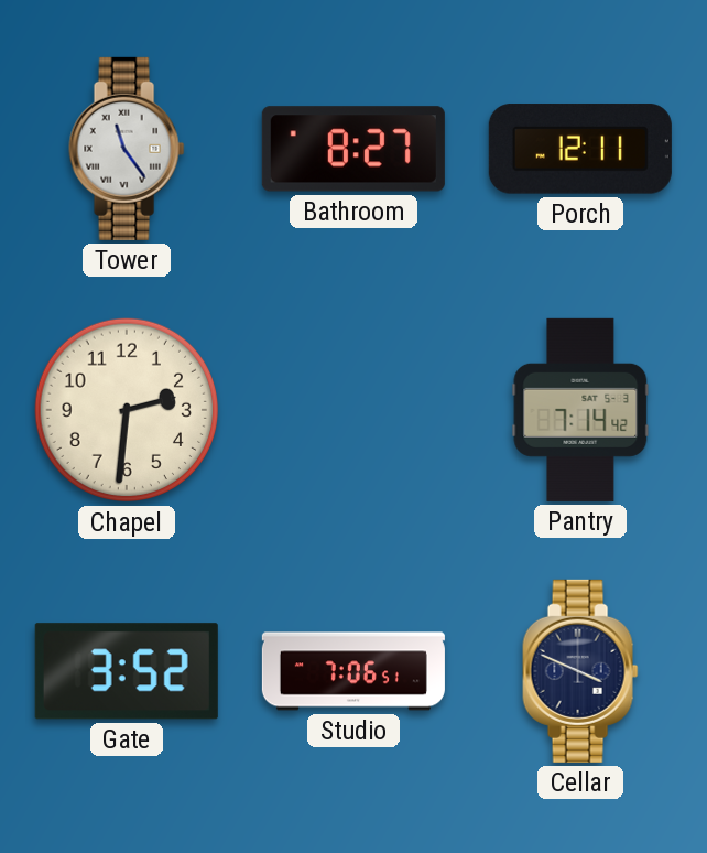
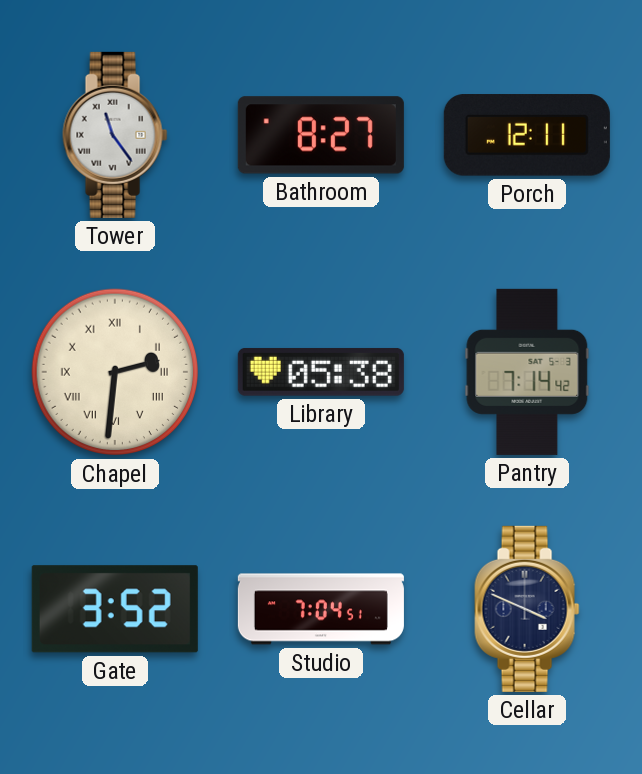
Chapel numerals: Arabic -> Roman
Library: none -> 05:38
Studio: 7:06 -> 7:04
